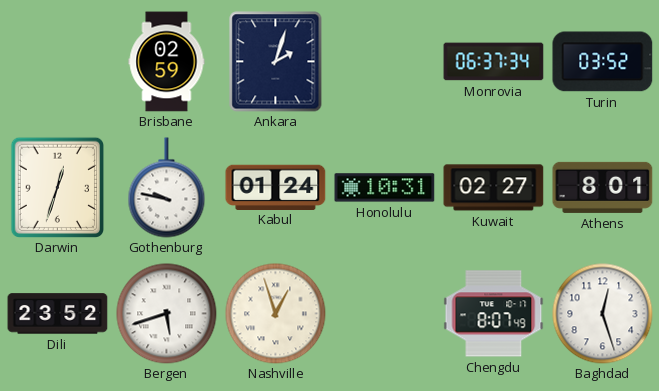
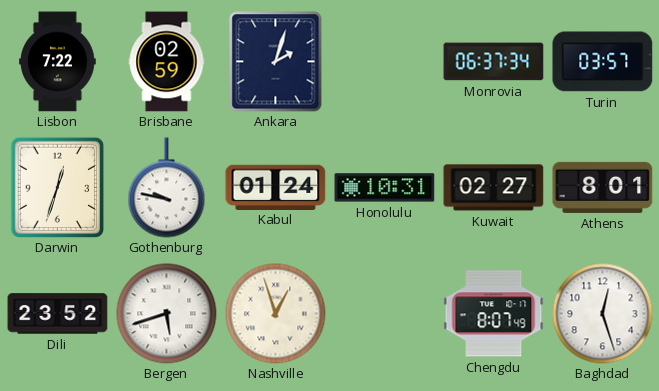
Lisbon: none -> 7:22
Turin: 03:52 -> 03:57
